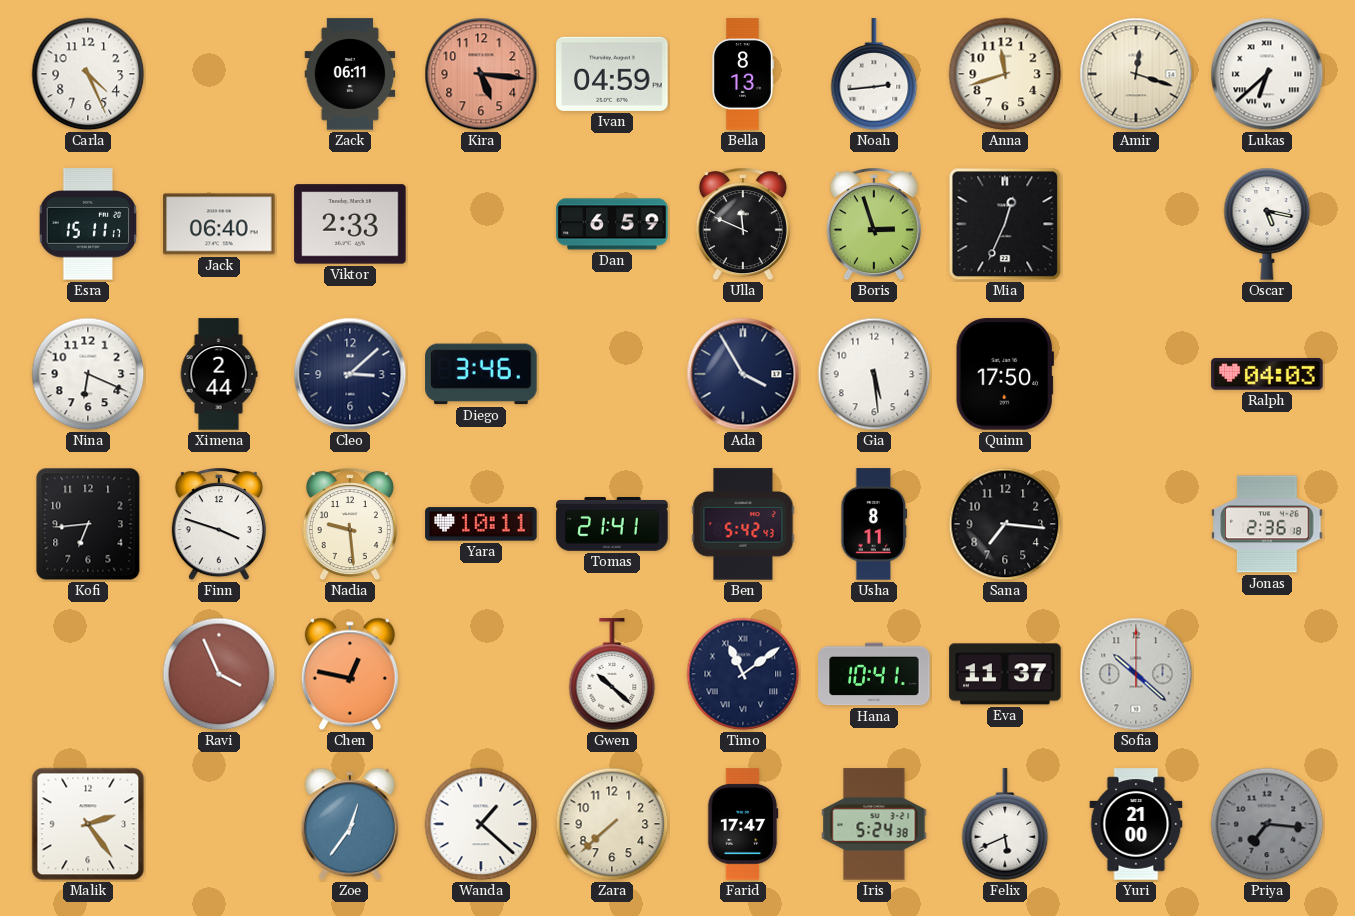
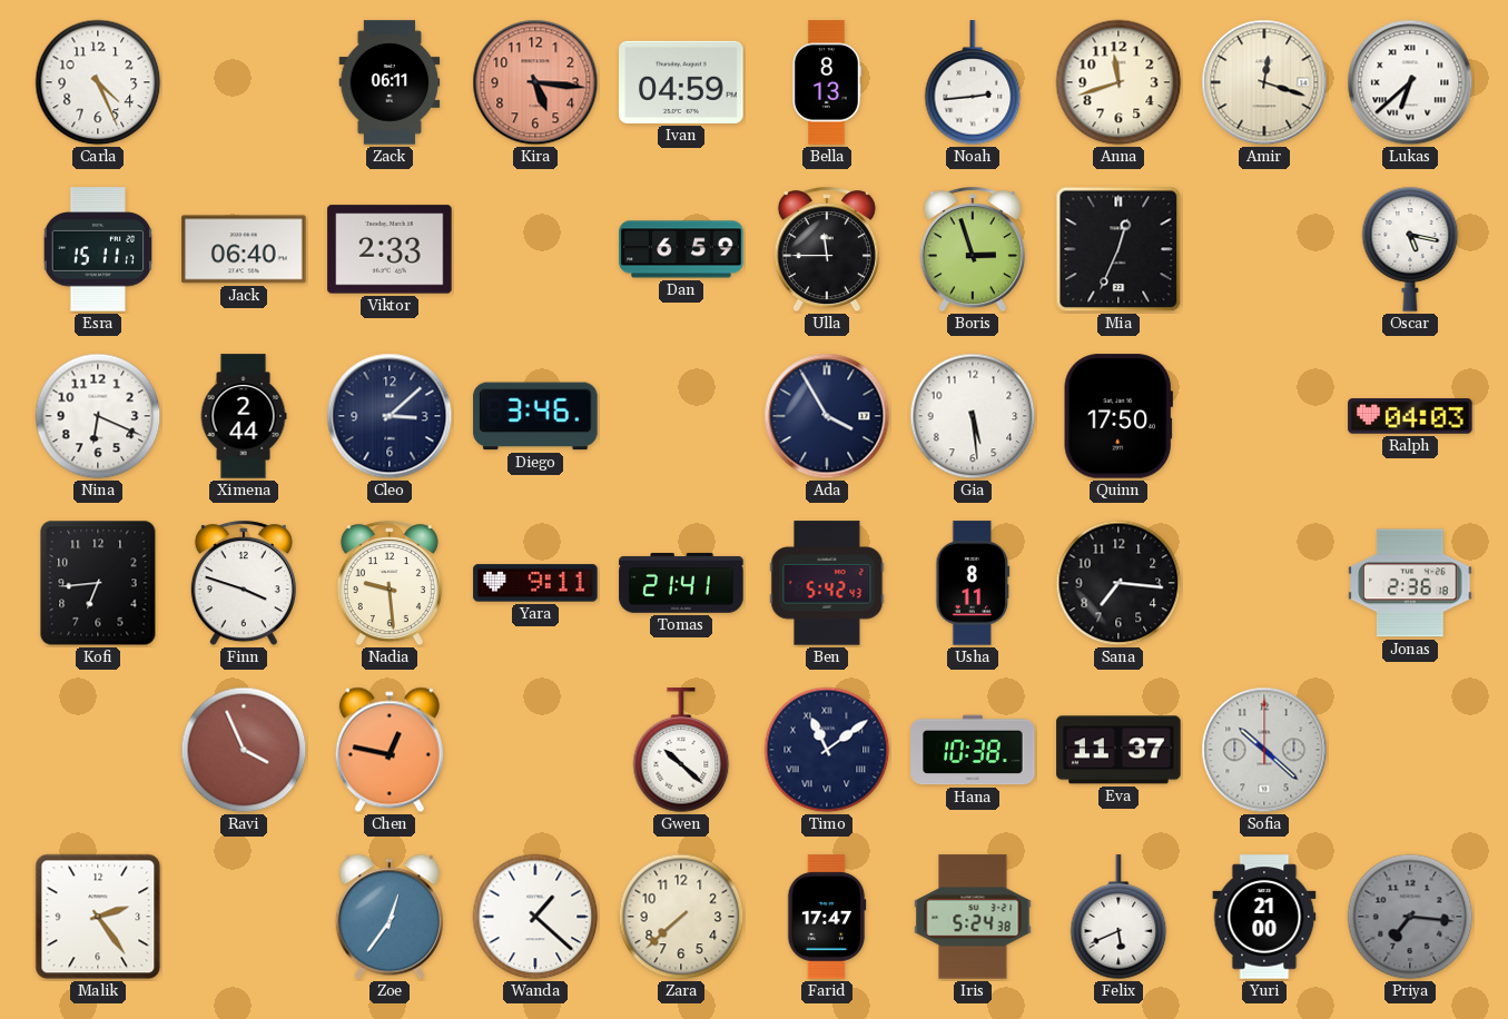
Ulla: 11:49 -> 11:45
Yara: 10:11 -> 9:11
Hana: 10:41 -> 10:38
